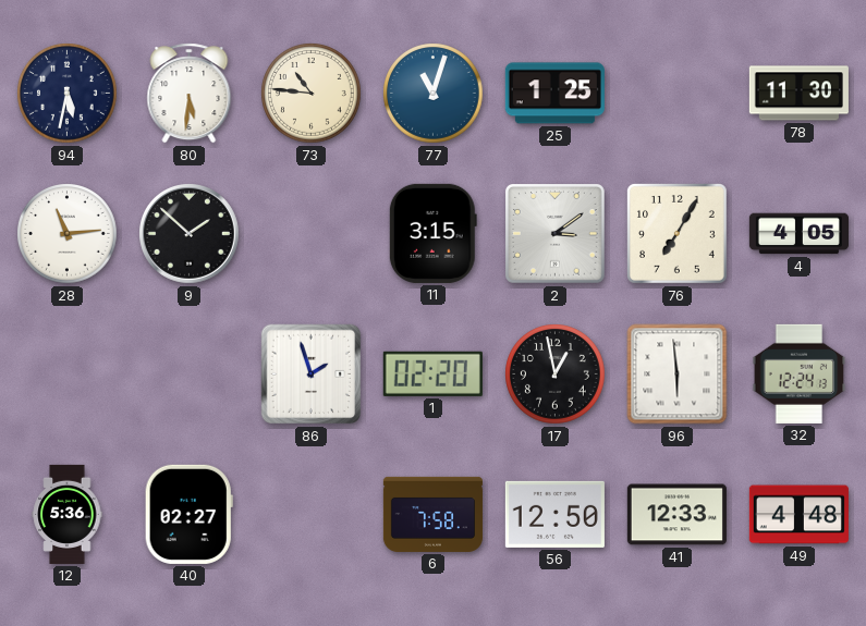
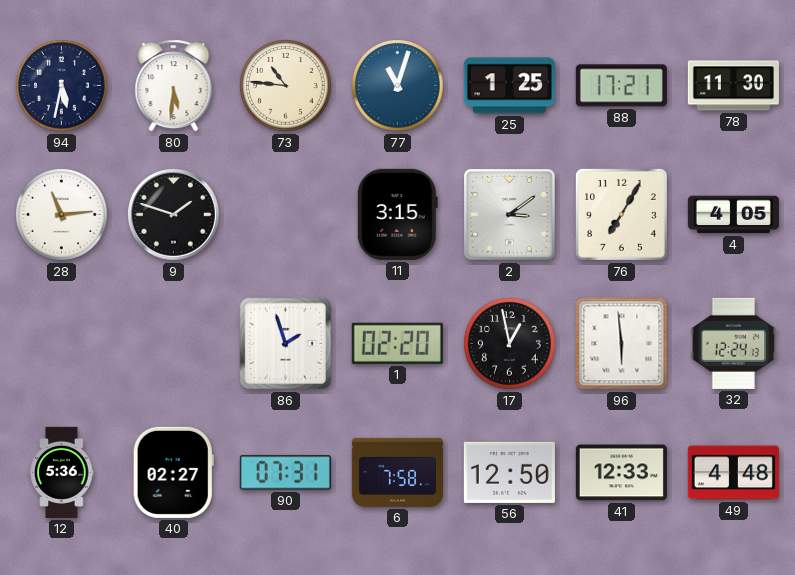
88: none -> 17:21
9: 1:52 -> 1:48
90: none -> 07:31
